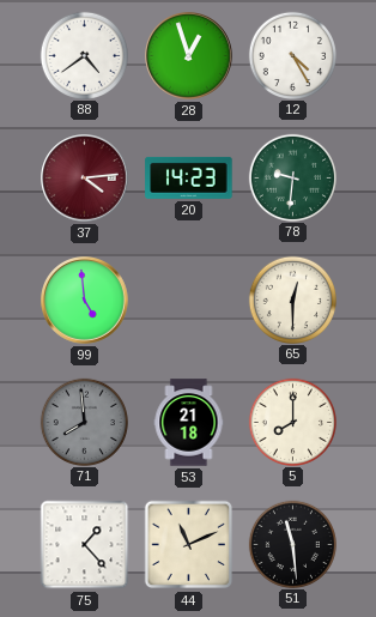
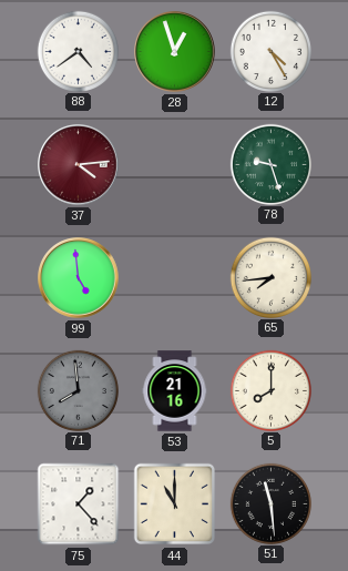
20: 14:23 -> none
78: 9:31 -> 9:27
65: 12:30 -> 7:44
53: 21:18 -> 21:16
44: 11:11 -> 11:00
